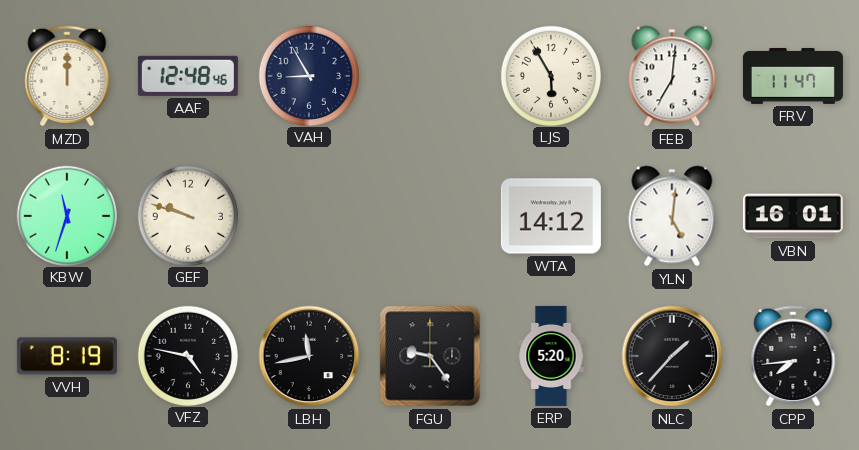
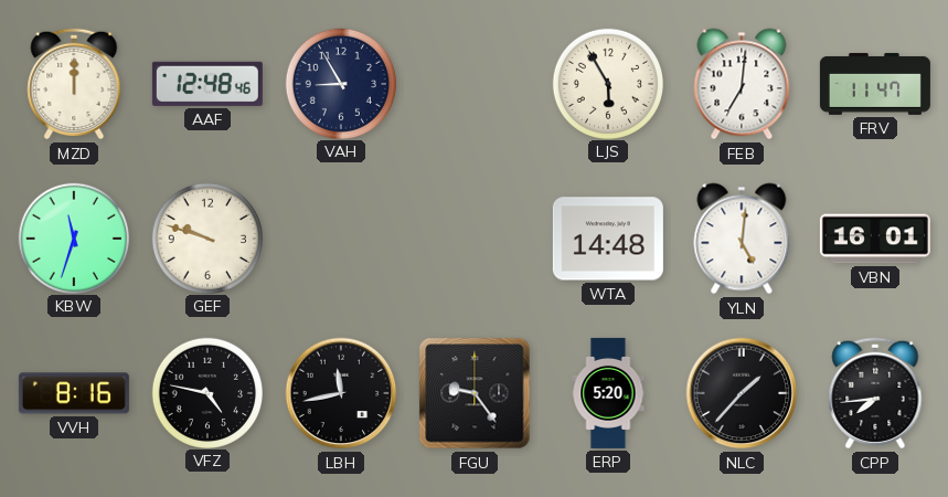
WTA: 14:12 -> 14:48
VVH: 8:19 -> 8:16
